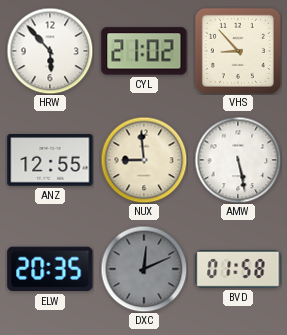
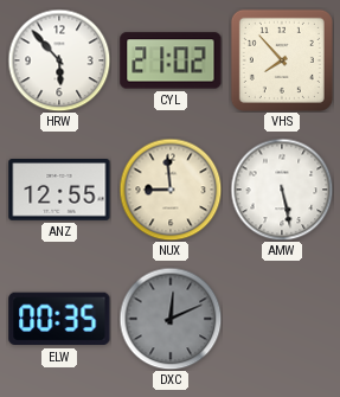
VHS: 8:53 -> 7:53
ELW: 20:35 -> 00:35
BVD: 01:58 -> none
